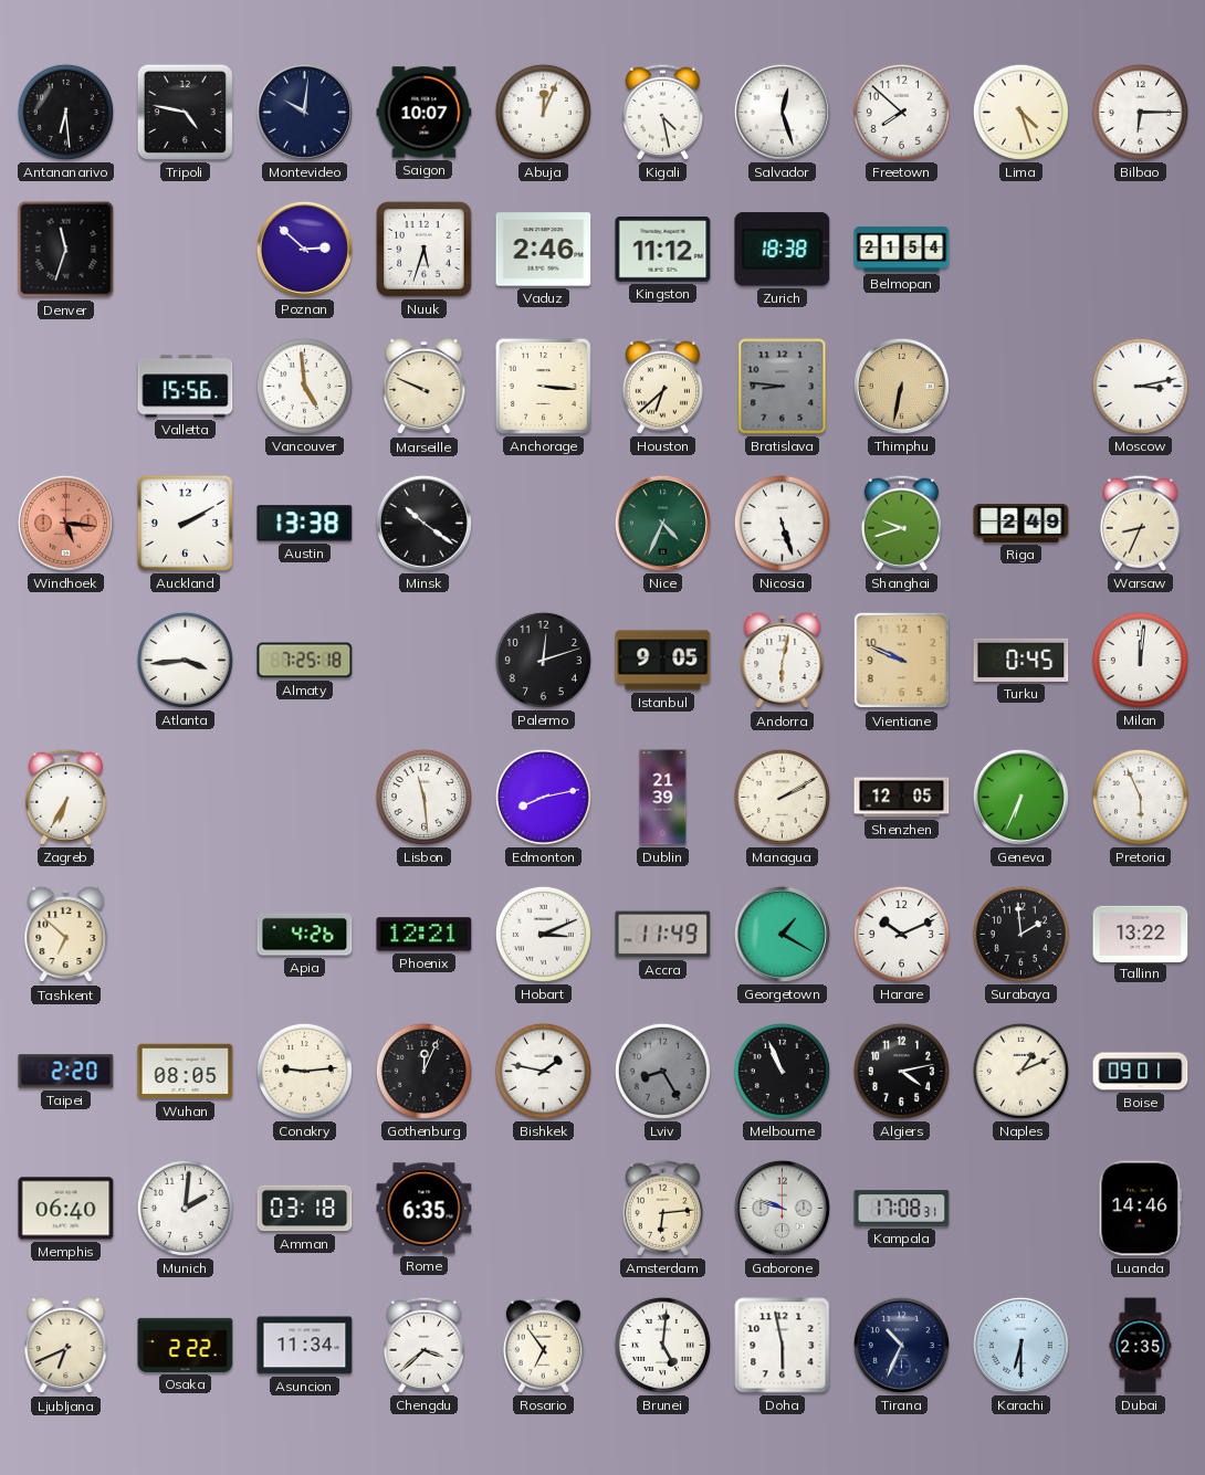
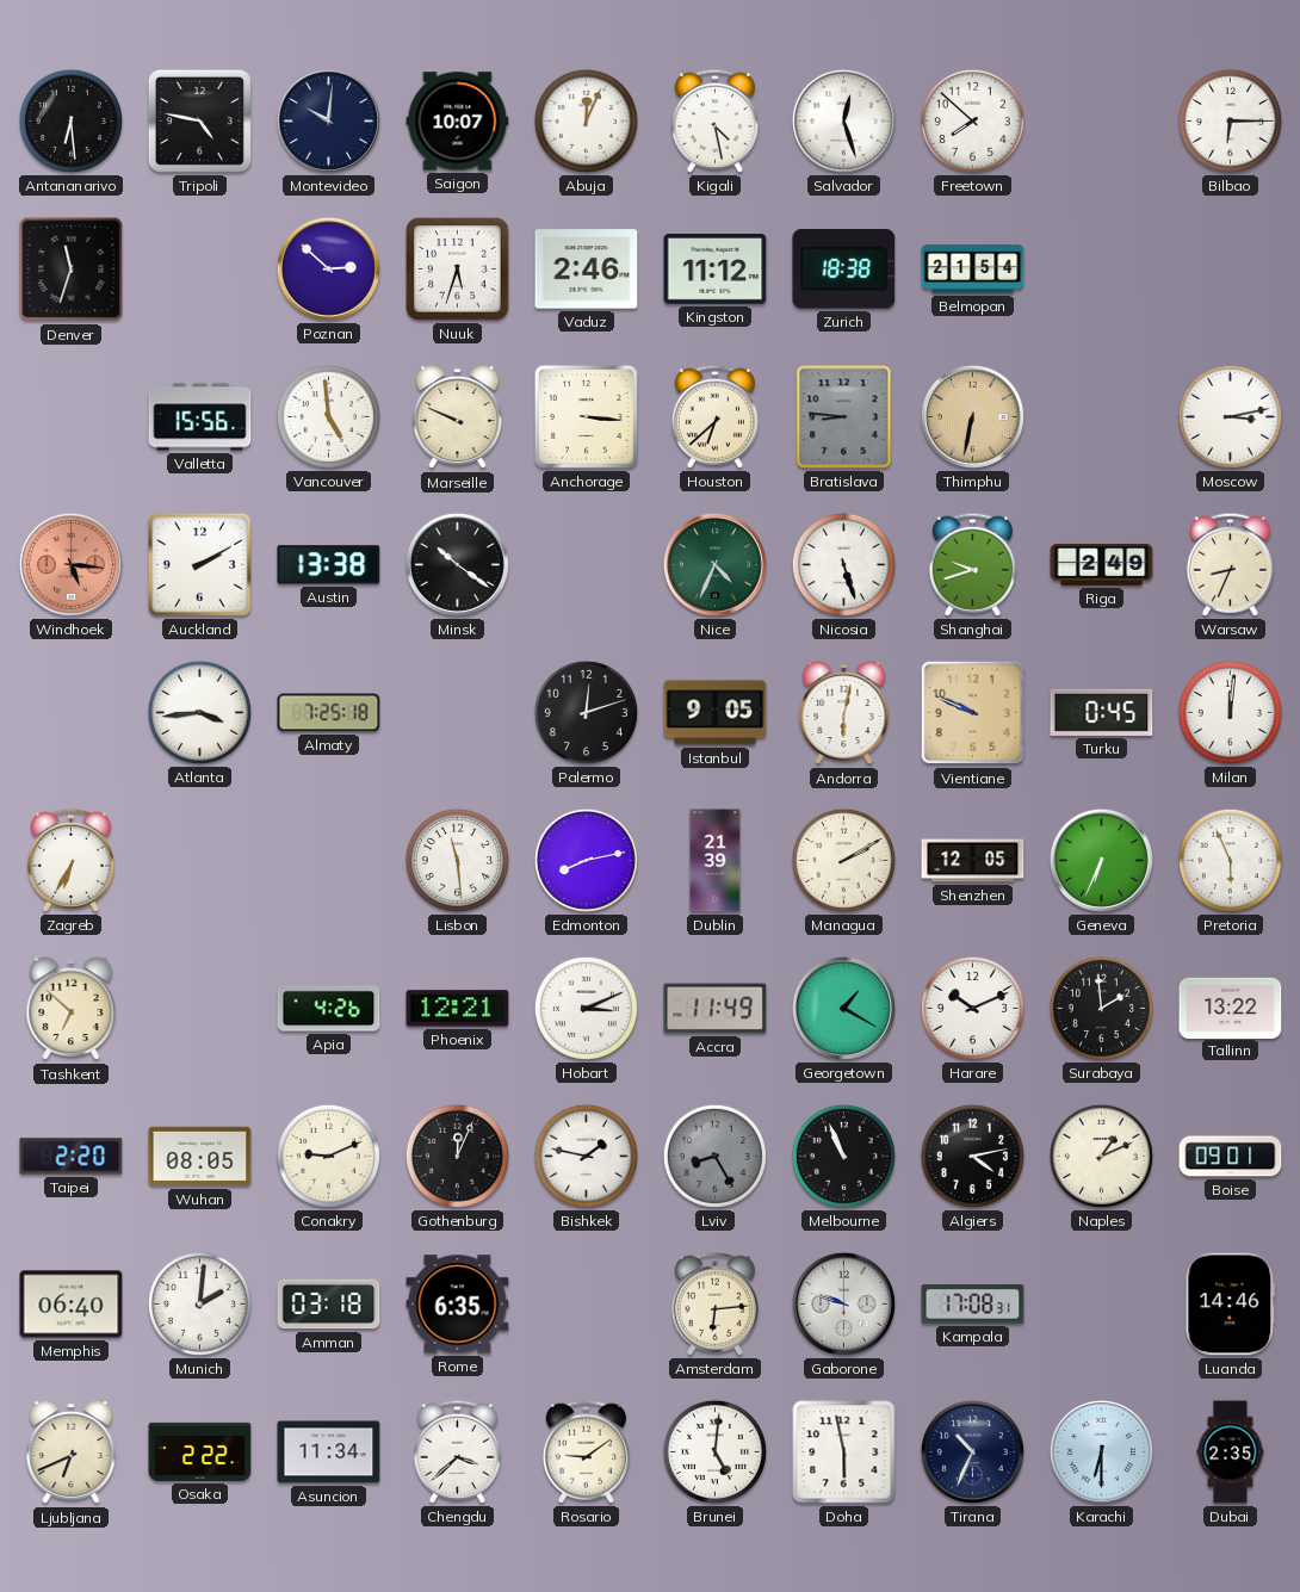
Lima: 4:27 -> none
Conakry: 9:14 -> 9:11
Rosario: 6:54 -> 9:09
